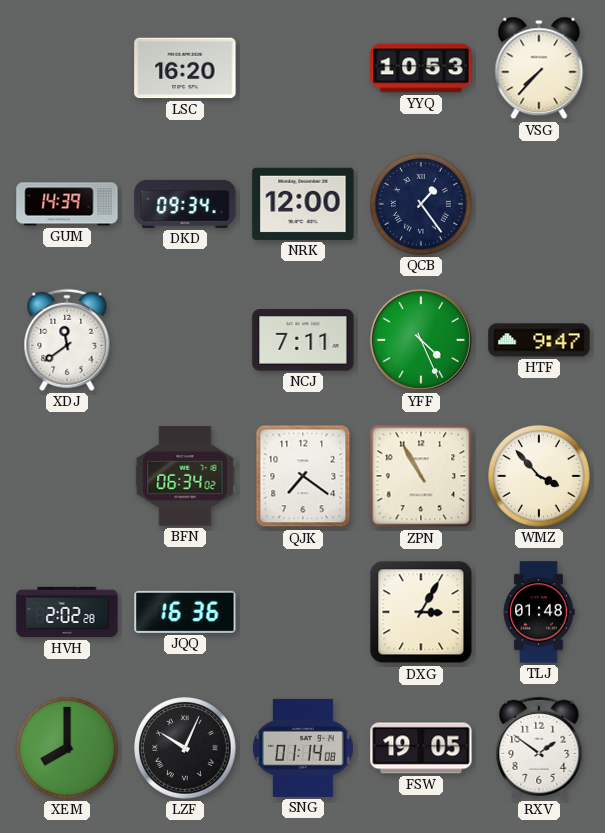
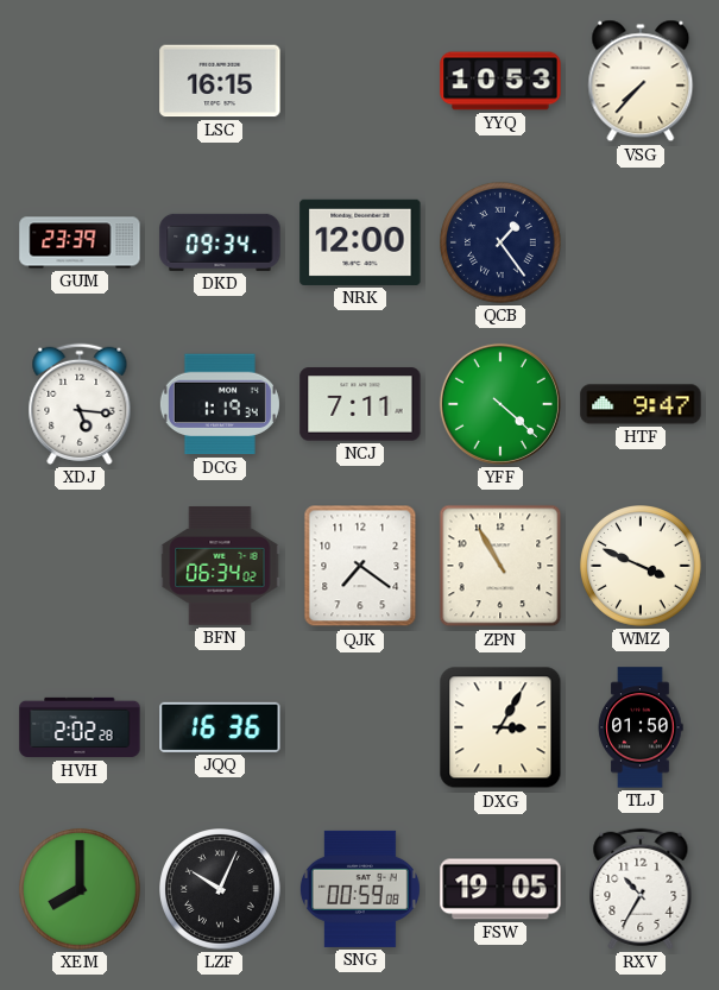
LSC: 16:20 -> 16:15
GUM: 14:39 -> 23:39
XDJ: 11:39 -> 5:16
DCG: none -> 1:19
YFF: 4:26 -> 4:22
WMZ: 3:53 -> 3:49
TLJ: 01:48 -> 01:50
SNG: 01:14 -> 00:59
RXV: 1:51 -> 10:35
